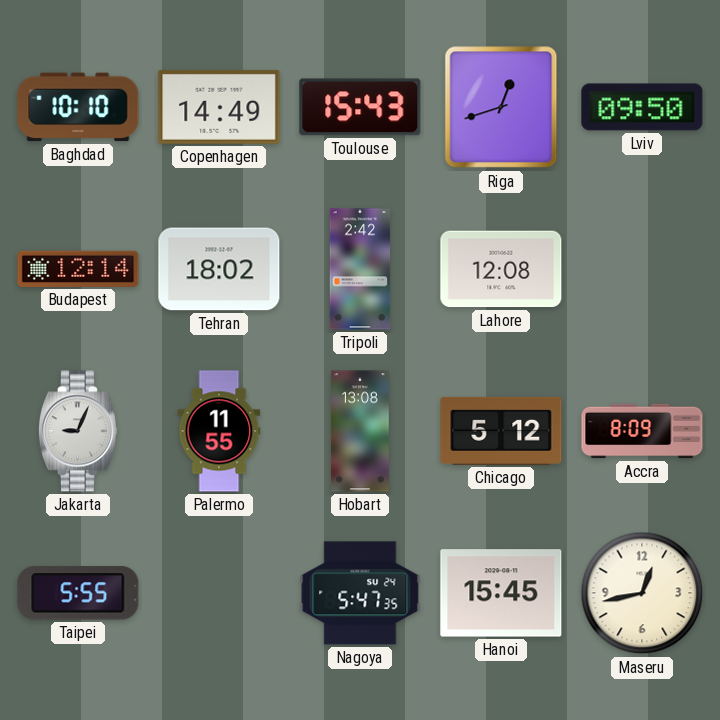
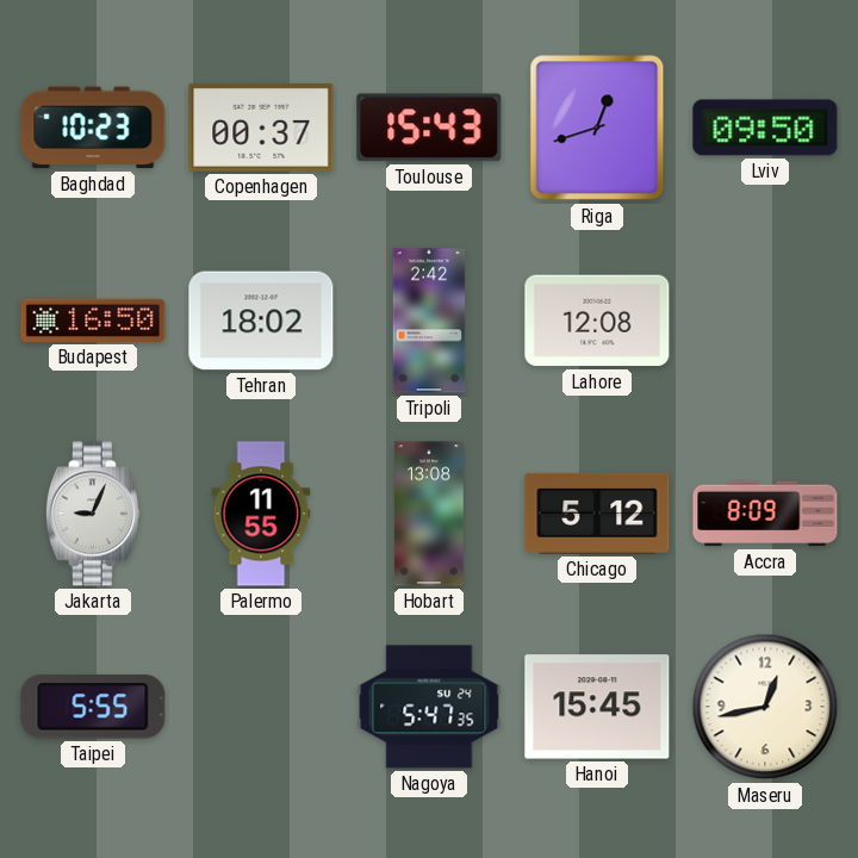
Baghdad: 10:10 -> 10:23
Copenhagen: 14:49 -> 00:37
Budapest: 12:14 -> 16:50
